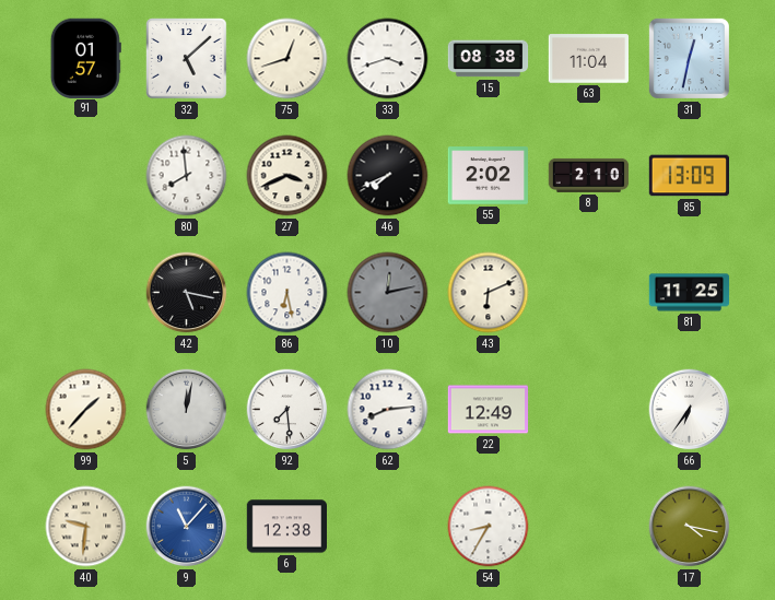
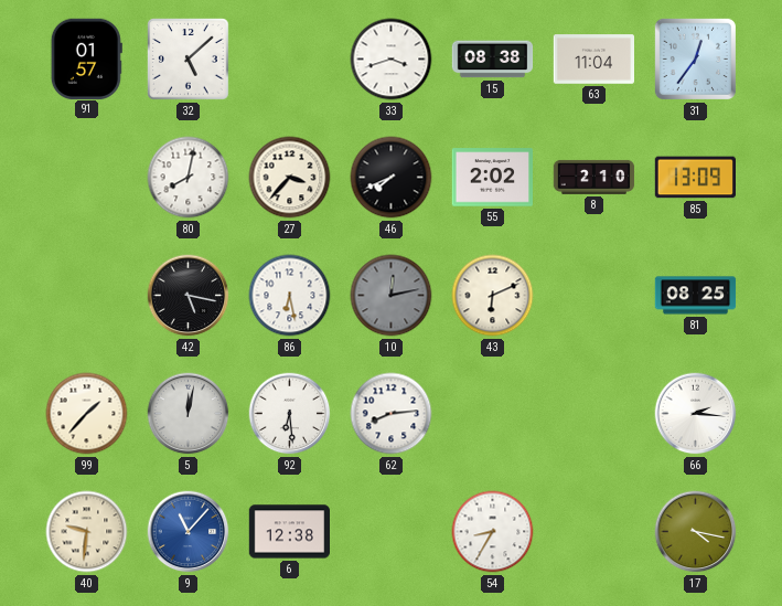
75: 12:42 -> none
31: 12:32 -> 12:36
80: 7:59 -> 8:02
27: 3:41 -> 3:37
81: 11:25 -> 08:25
92: 7:29 -> 6:29
22: 12:49 -> none
66: 6:36 -> 2:16
